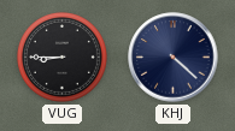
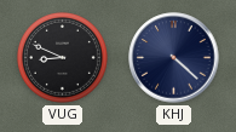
VUG: 8:45 -> 8:49
